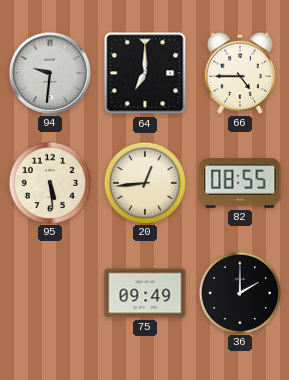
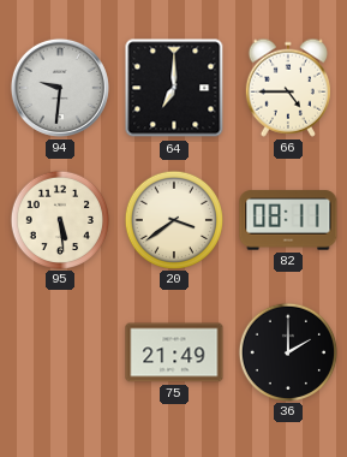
20: 12:44 -> 3:39
82: 08:55 -> 08:11
75: 09:49 -> 21:49
